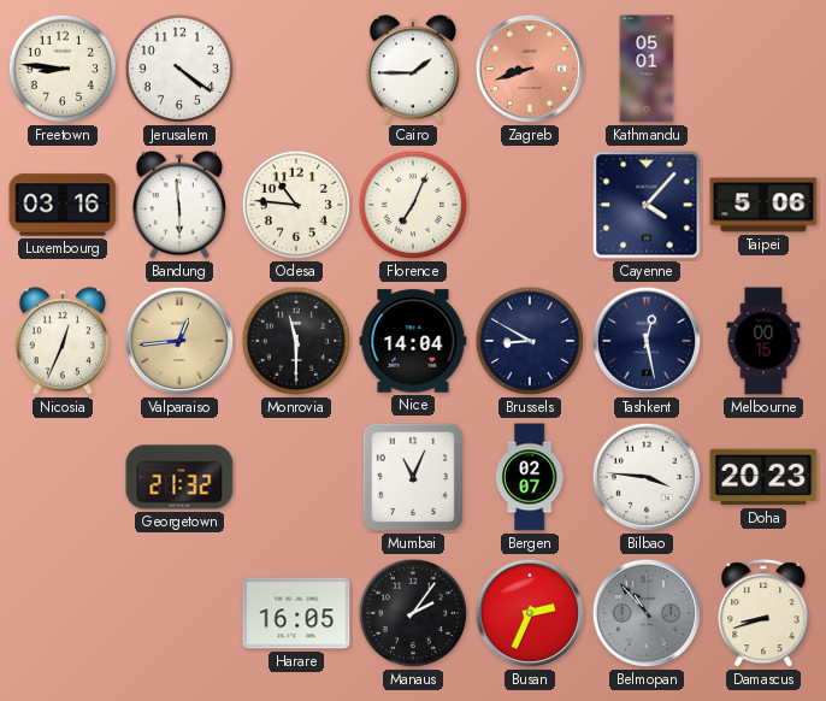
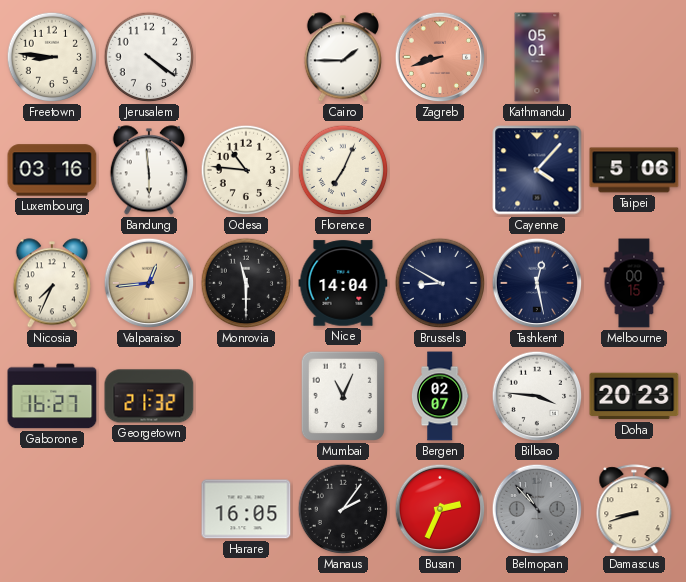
Nicosia: 12:34 -> 7:34
Gaborone: none -> 16:27
